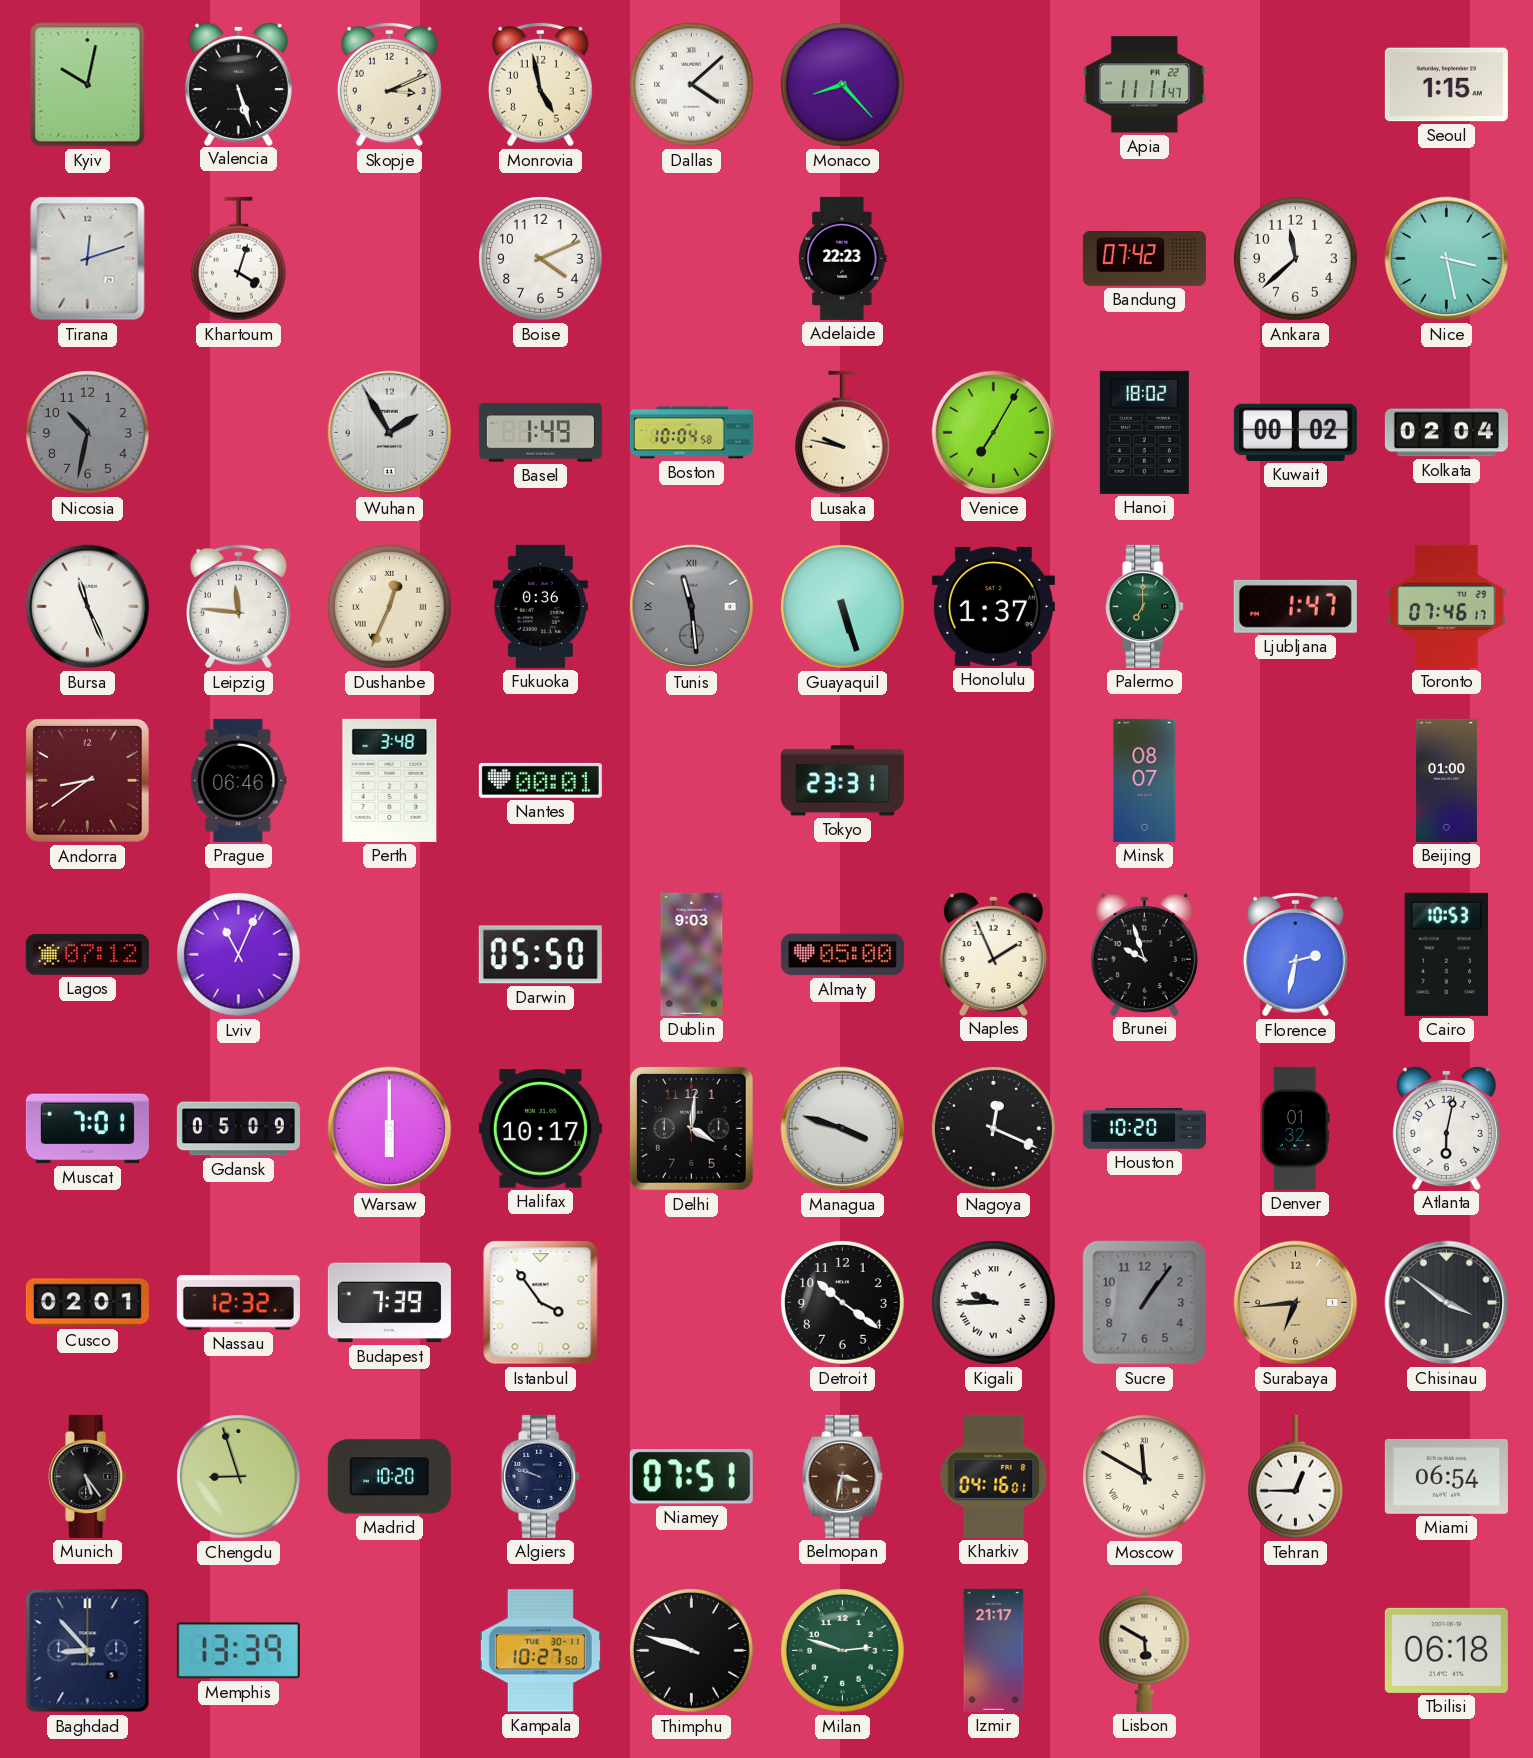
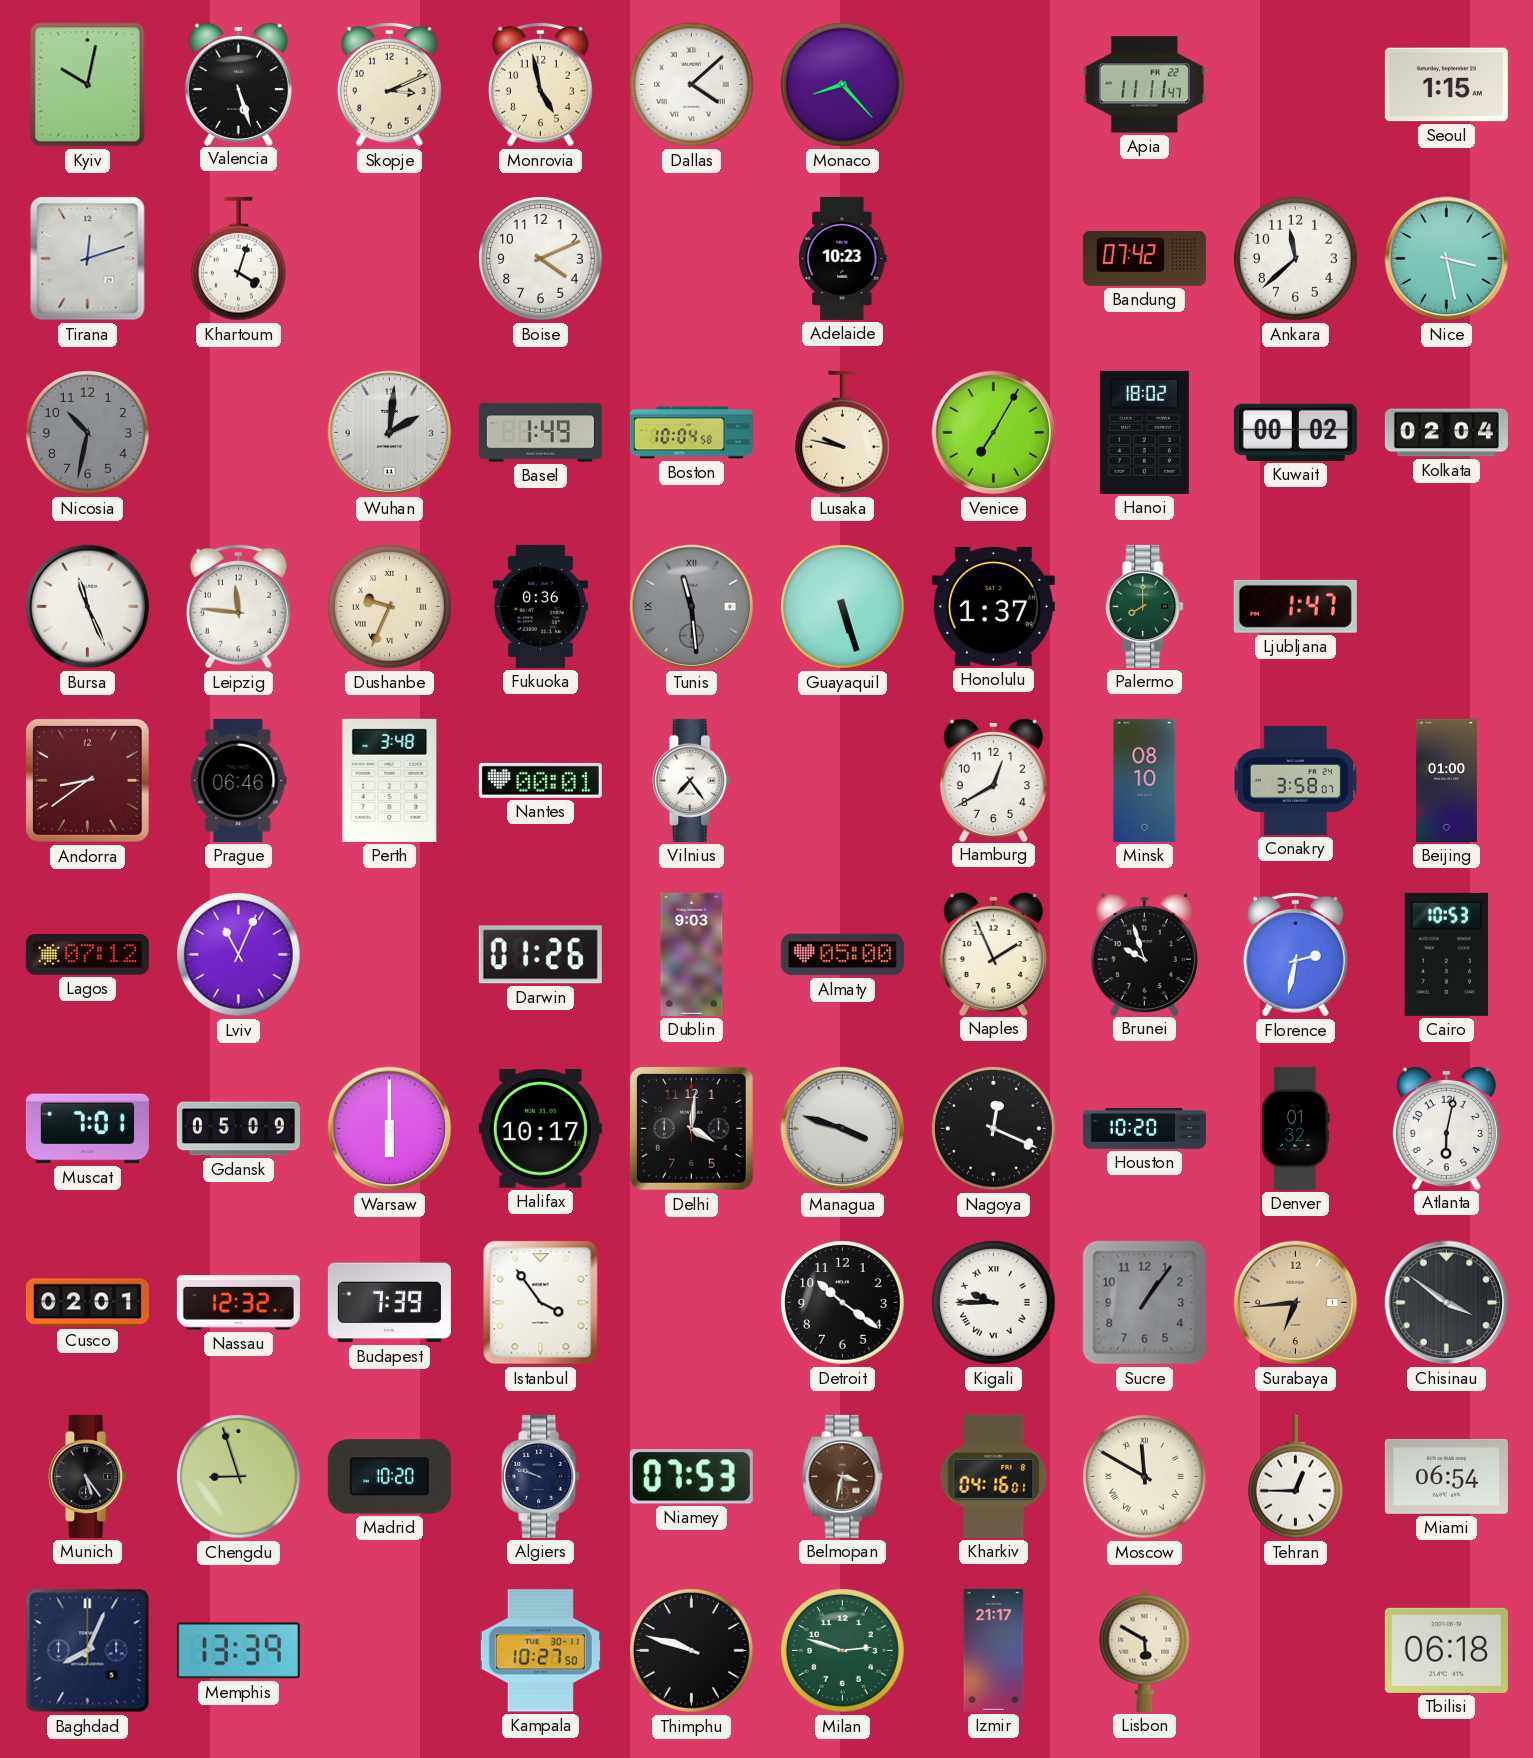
Adelaide: 22:23 -> 10:23
Wuhan: 1:55 -> 2:01
Dushanbe: 12:34 -> 9:34
Palermo: 7:00 -> 8:00
Toronto: 07:46 -> none
Vilnius: none -> 7:24
Tokyo: 23:31 -> none
Hamburg: none -> 12:40
Minsk: 08:07 -> 08:10
Conakry: none -> 3:58
Darwin: 05:50 -> 01:26
Niamey: 07:51 -> 07:53
Baghdad: 8:53 -> 8:04
